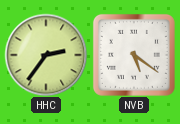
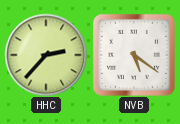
HHC: 2:36 -> 2:37
